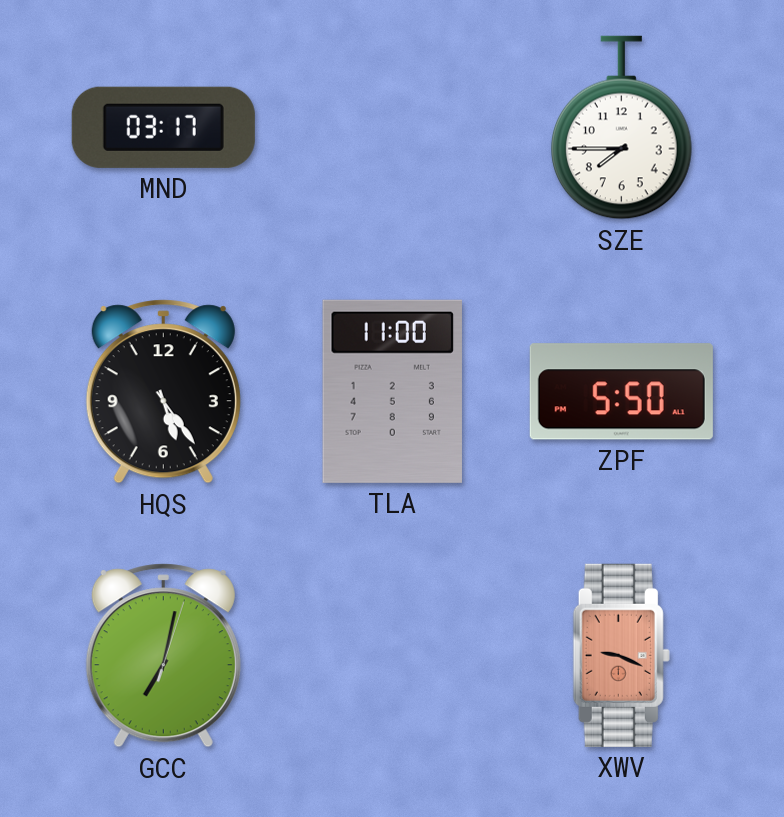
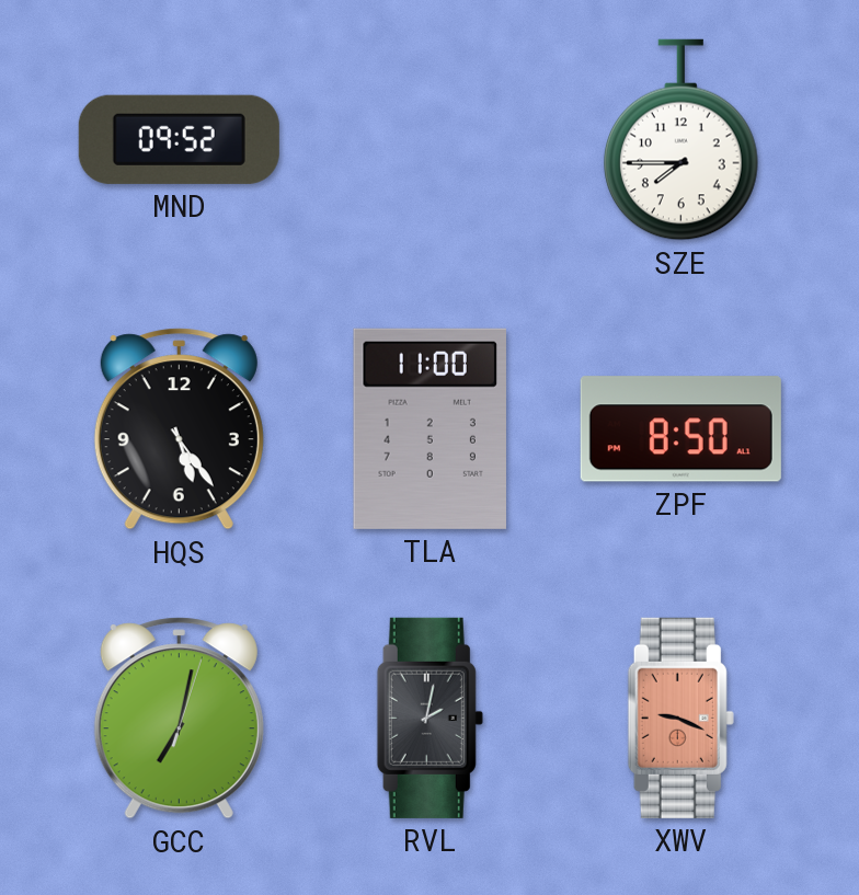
MND: 03:17 -> 09:52
ZPF: 5:50 -> 8:50
RVL: none -> 2:02
